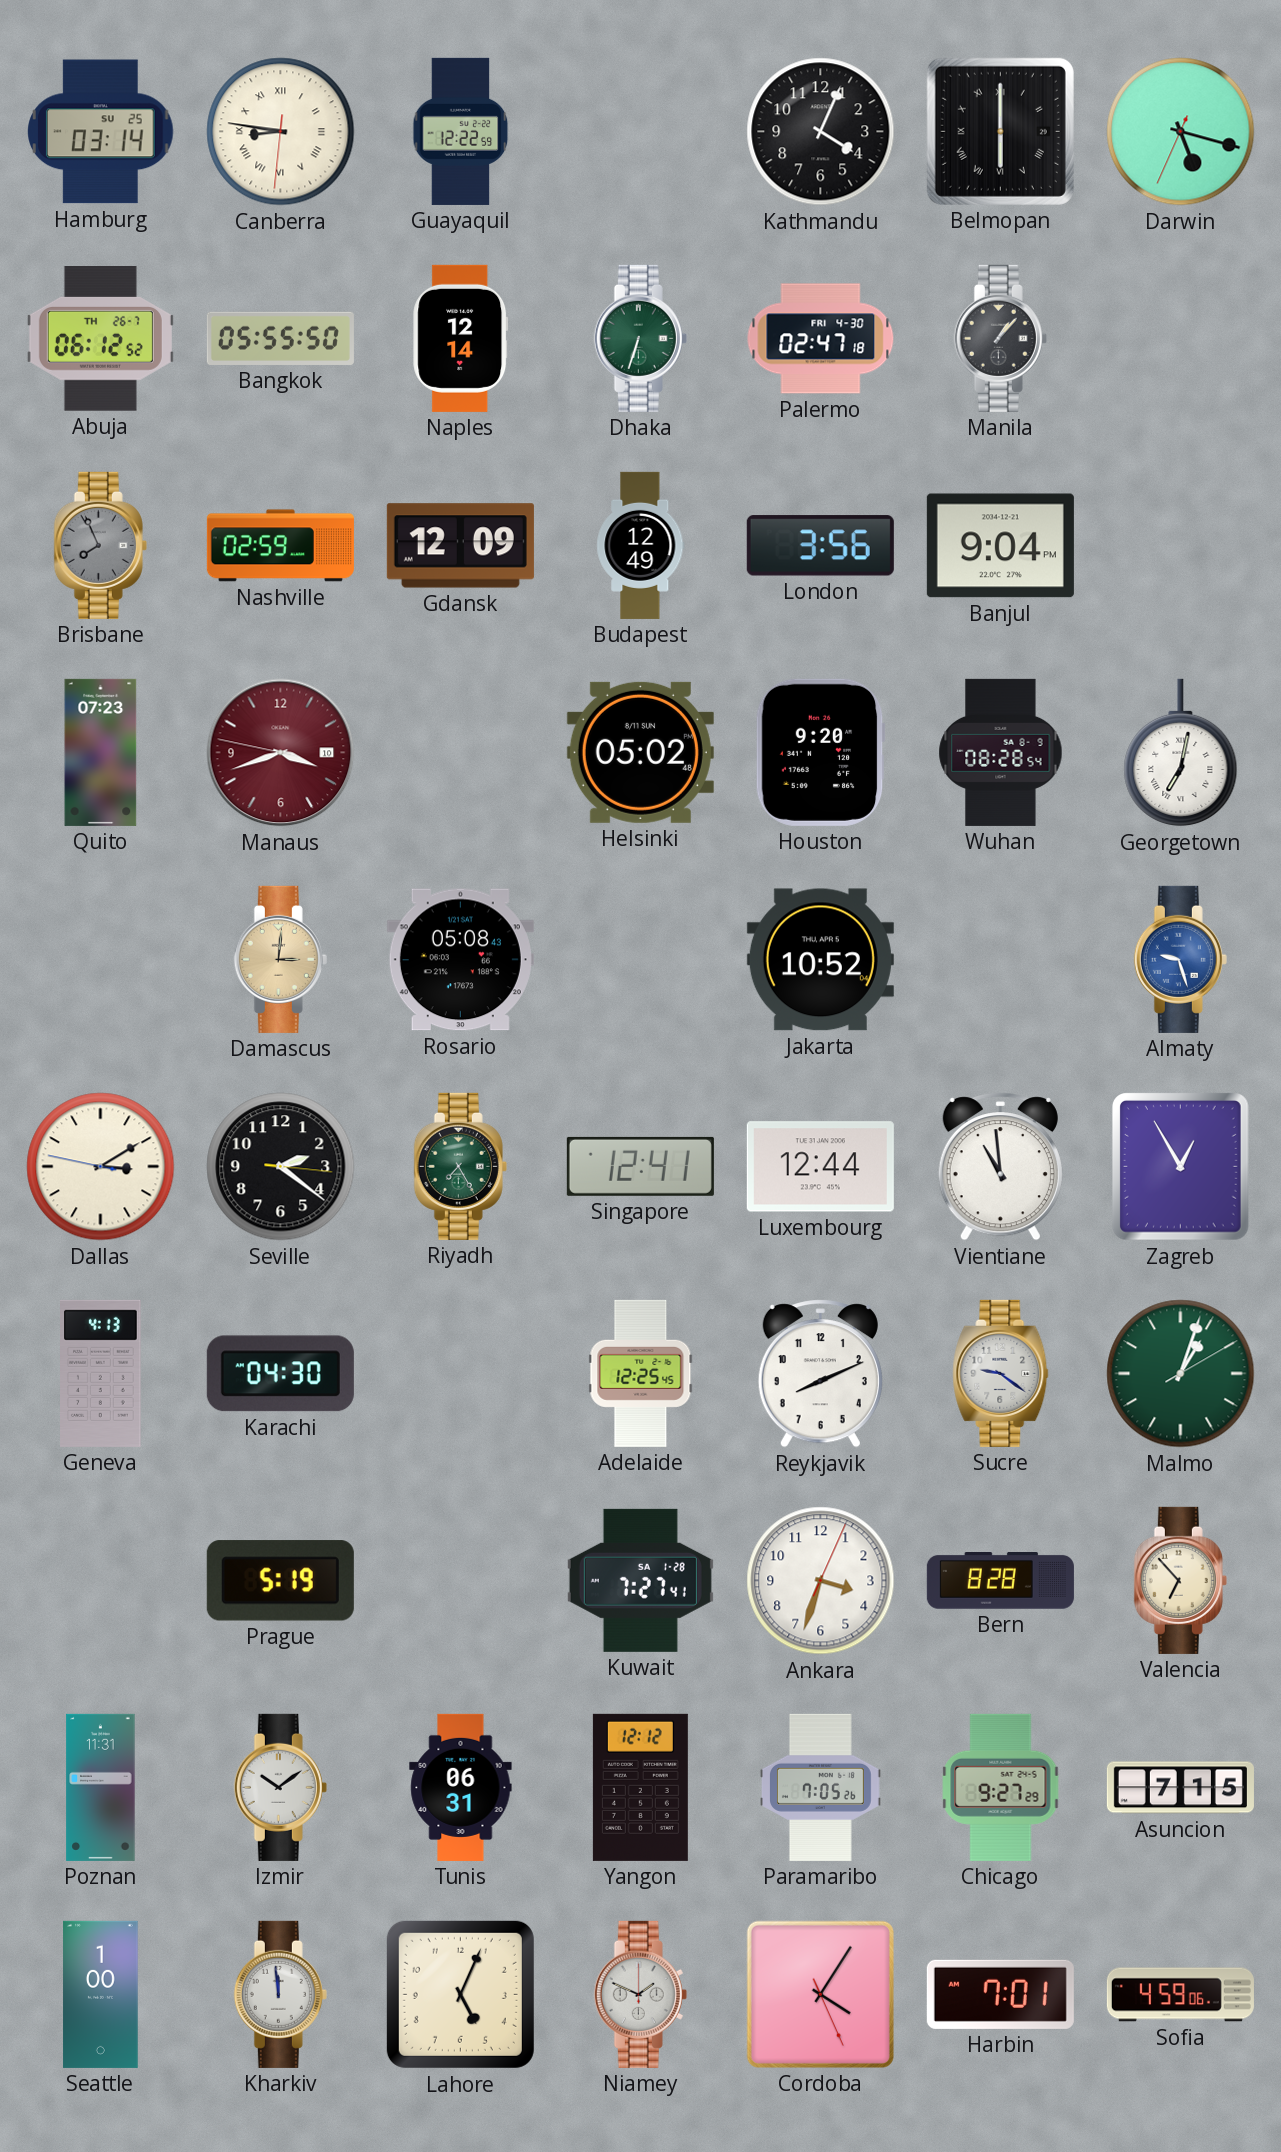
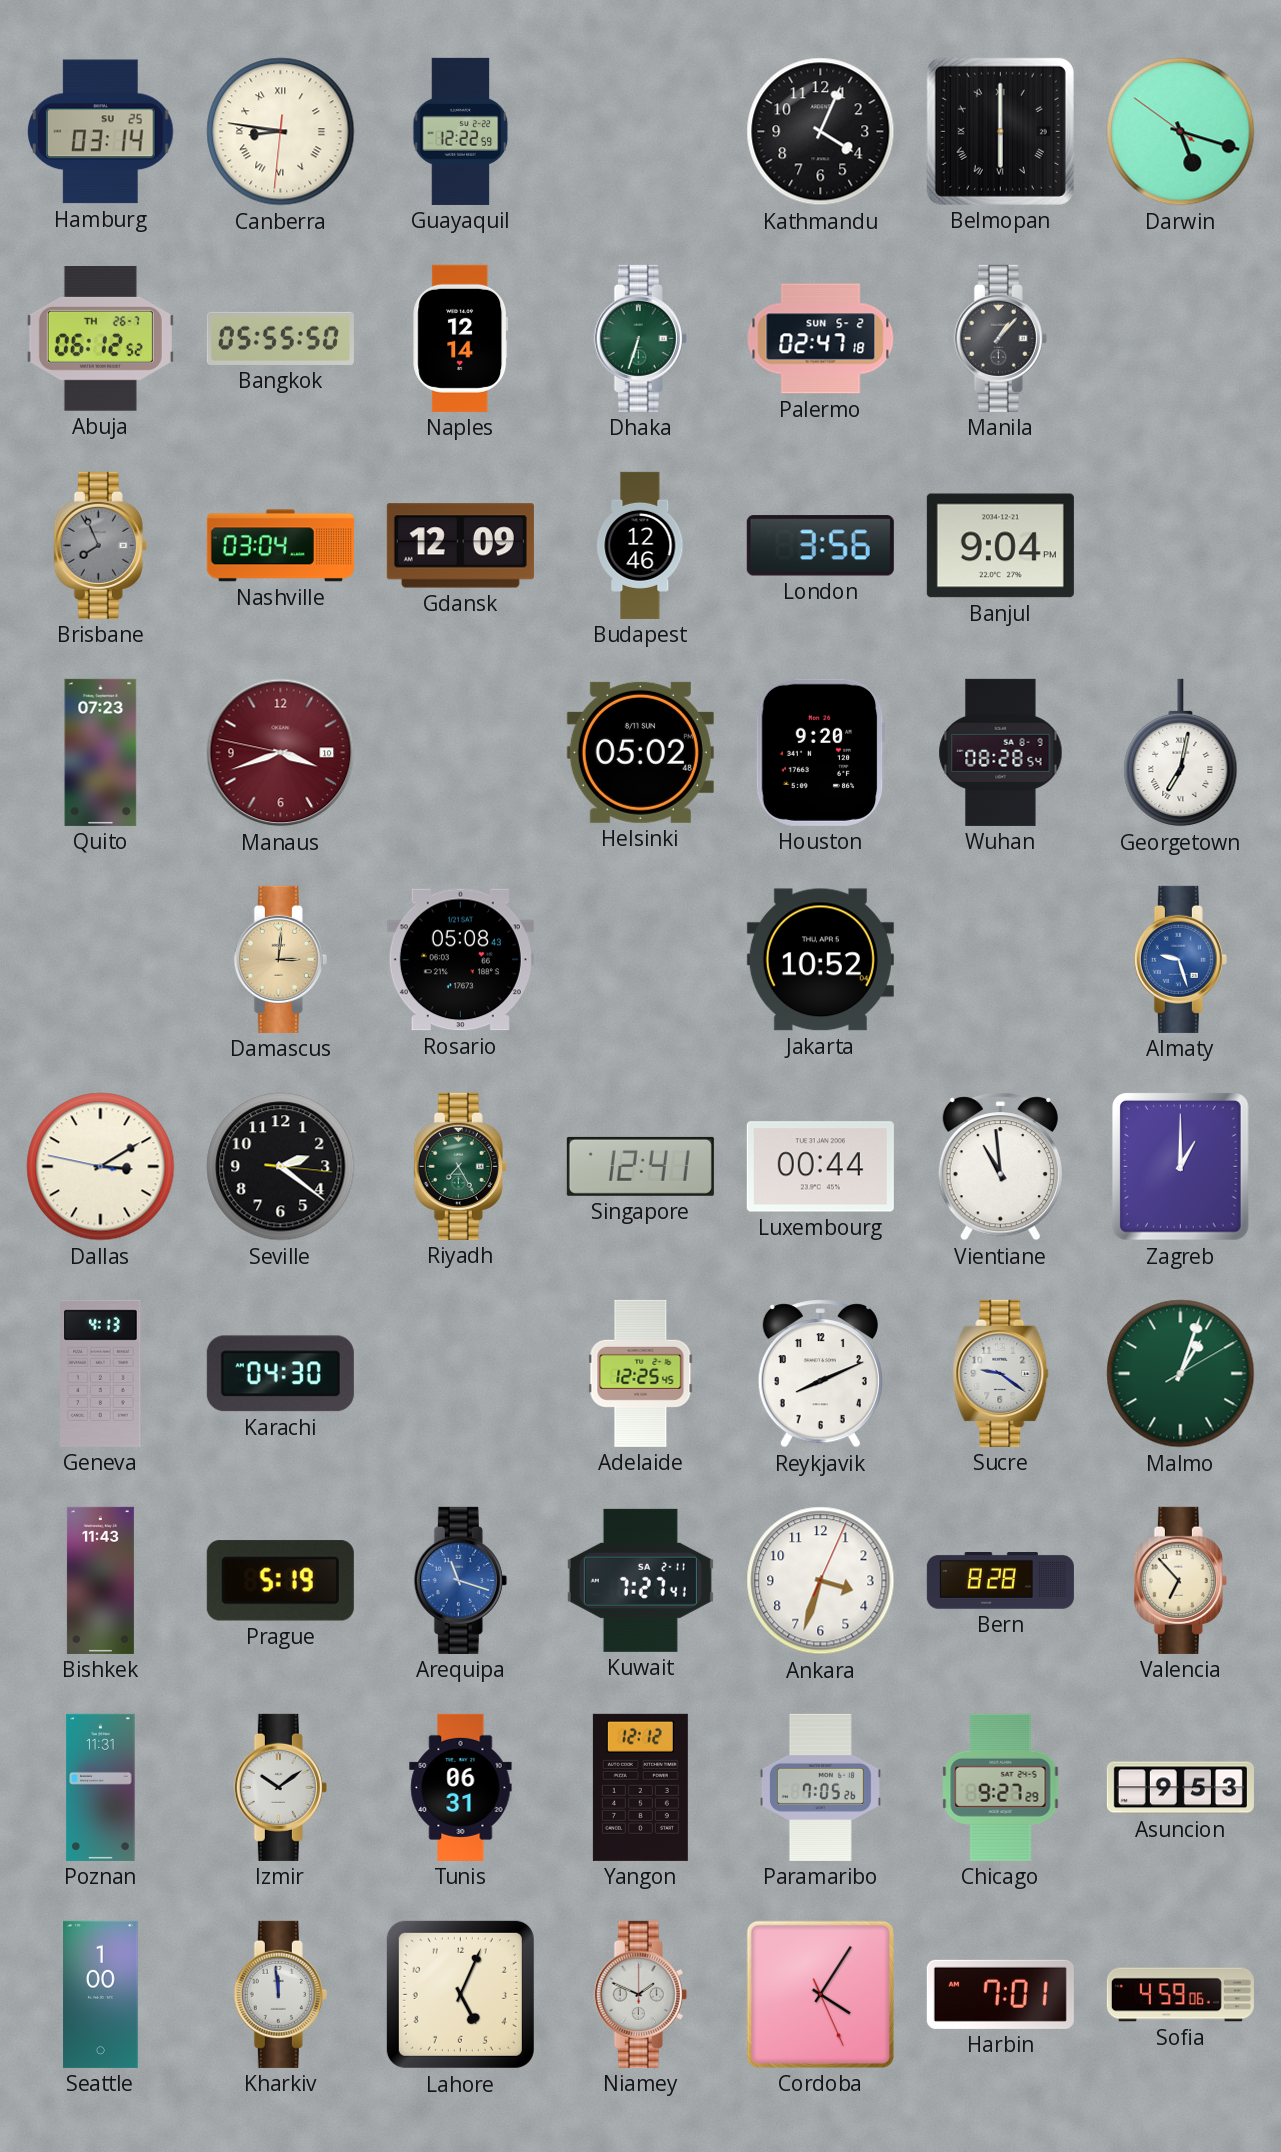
Darwin: 5:17:34 -> 5:17:51
Palermo date: FRI 4-30 -> SUN 5-2
Nashville: 02:59 -> 03:04
Budapest: 12:49 -> 12:46
Luxembourg: 12:44 -> 00:44
Zagreb: 12:55 -> 1:00
Bishkek: none -> 11:43
Arequipa: none -> 11:18
Kuwait date: SA 1-28 -> SA 2-11
Asuncion: 7:15 -> 9:53
